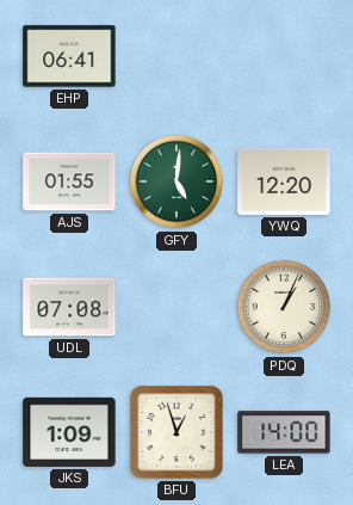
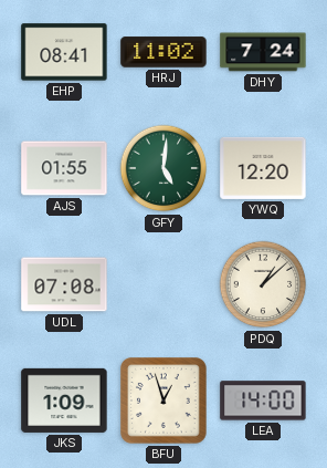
EHP: 06:41 -> 08:41
HRJ: none -> 11:02
DHY: none -> 7:24
PDQ: 1:04 -> 1:08
